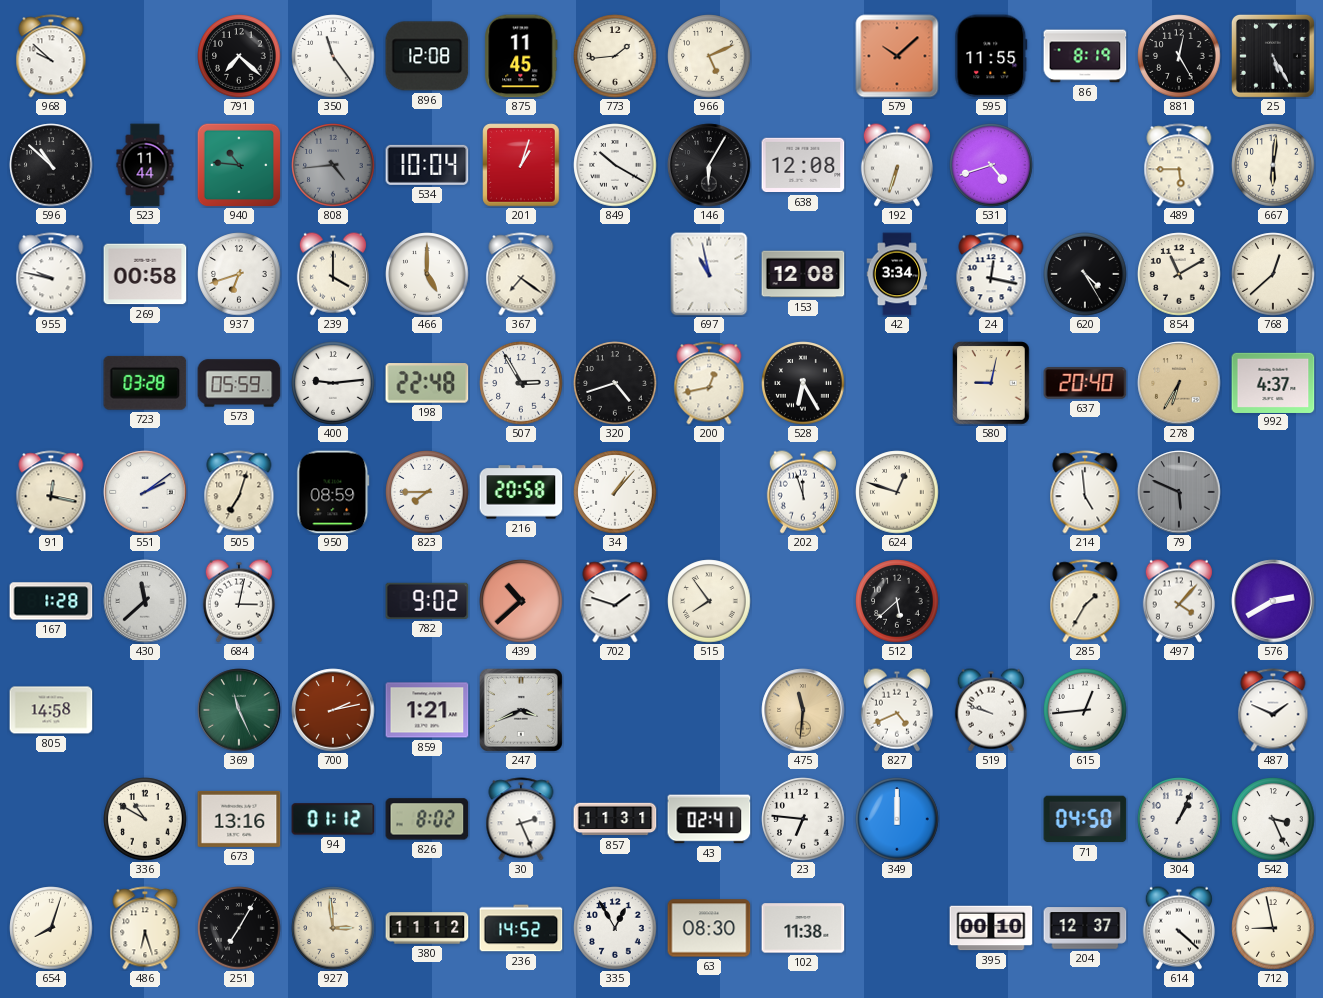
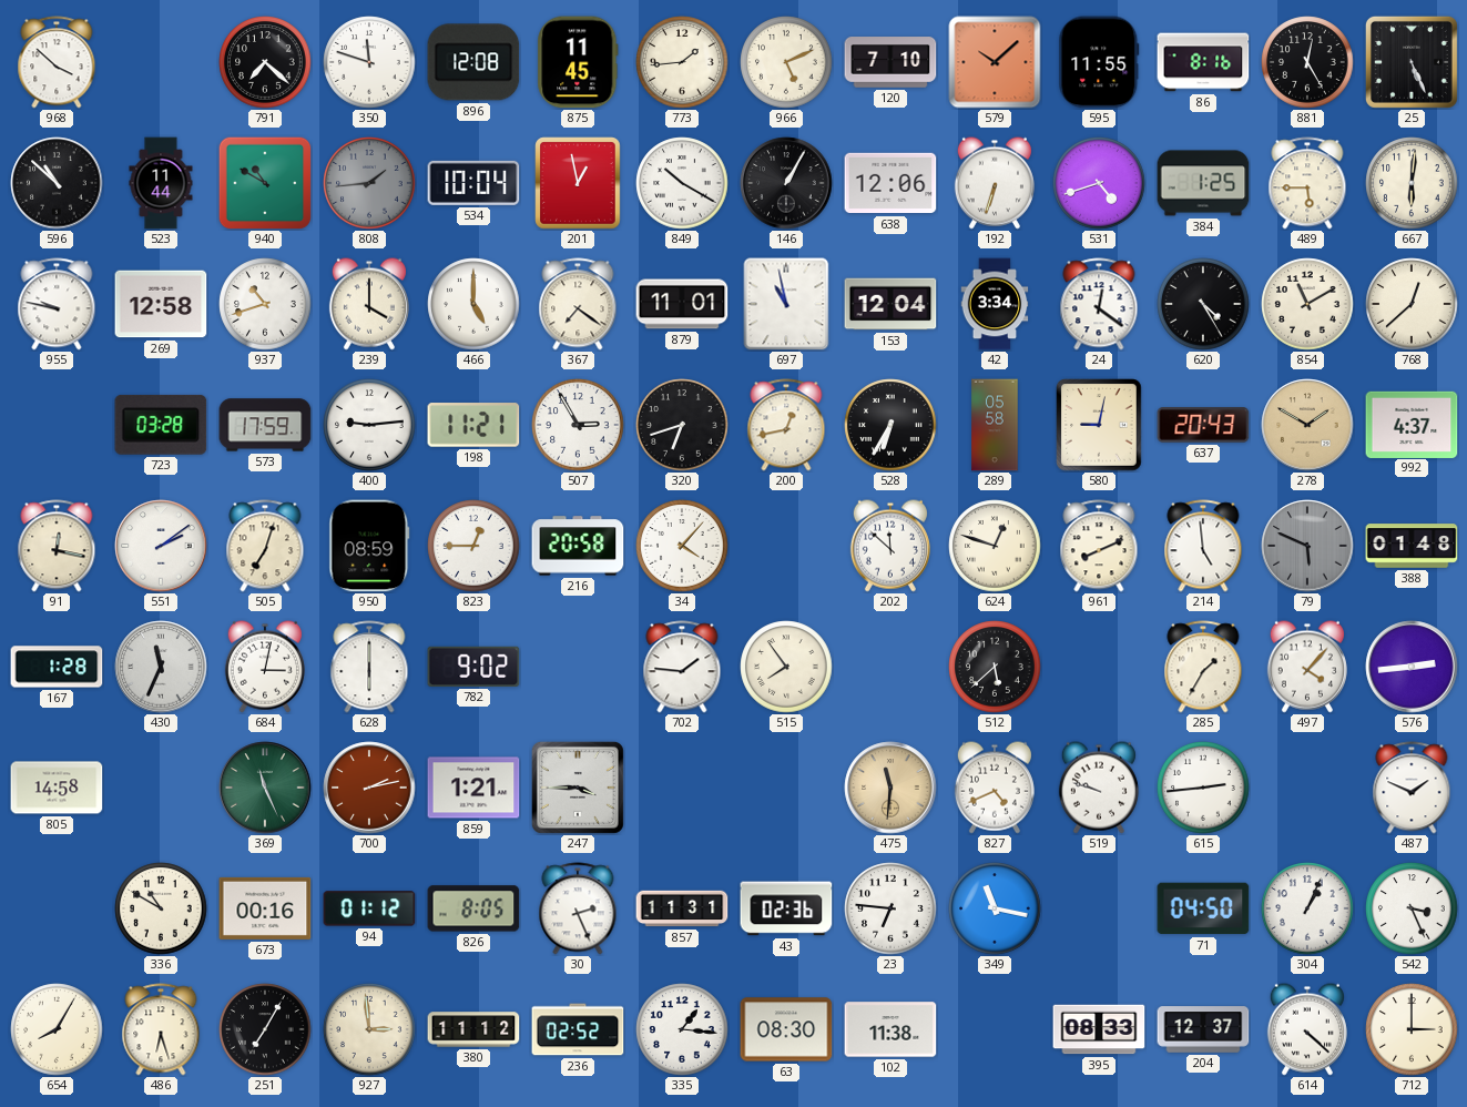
968: 9:52 -> 3:52
350: 11:24 -> 11:48
120: none -> 7:10
86: 8:19 -> 8:16
25: 5:25 -> 5:26
940: 10:46 -> 10:50
808: 4:44 -> 1:44
201: 1:03 -> 12:58
146: 6:05 -> 1:05
638: 12:08 -> 12:06
384: none -> 1:25
269: 00:58 -> 12:58
937: 6:42 -> 10:42
879: none -> 11:01
153: 12:08 -> 12:04
24: 12:17 -> 12:21
573: 05:59 -> 17:59
198: 22:48 -> 11:21
320: 4:42 -> 6:42
528: 6:25 -> 6:35
289: none -> 05:58
637: 20:40 -> 20:43
278: 6:35 -> 1:50
823: 7:45 -> 12:45
34: 1:07 -> 4:07
202: 11:57 -> 11:52
961: none -> 8:11
388: none -> 01:48
430: 11:38 -> 11:34
628: none -> 6:00
439: 10:38 -> none
702: 1:48 -> 1:46
576: 2:40 -> 2:44
247: 3:41 -> 3:45
615: 12:44 -> 2:44
673: 13:16 -> 00:16
826: 8:02 -> 8:05
43: 02:41 -> 02:36
349: 12:00 -> 11:17
654: 8:03 -> 8:05
236: 14:52 -> 02:52
335: 12:55 -> 1:16
395: 00:10 -> 08:33
712: 8:58 -> 3:00
